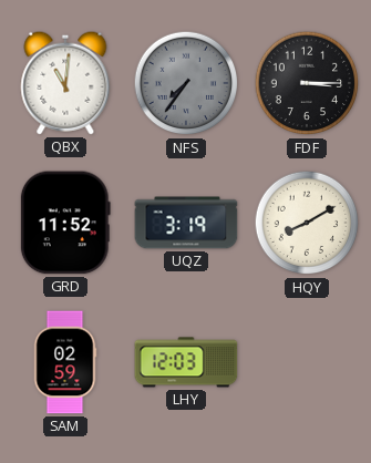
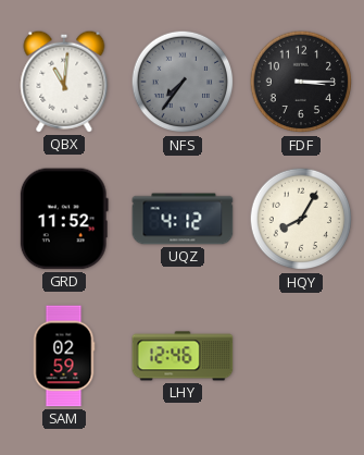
UQZ: 3:19 -> 4:12
HQY: 8:10 -> 8:05
LHY: 12:03 -> 12:46
